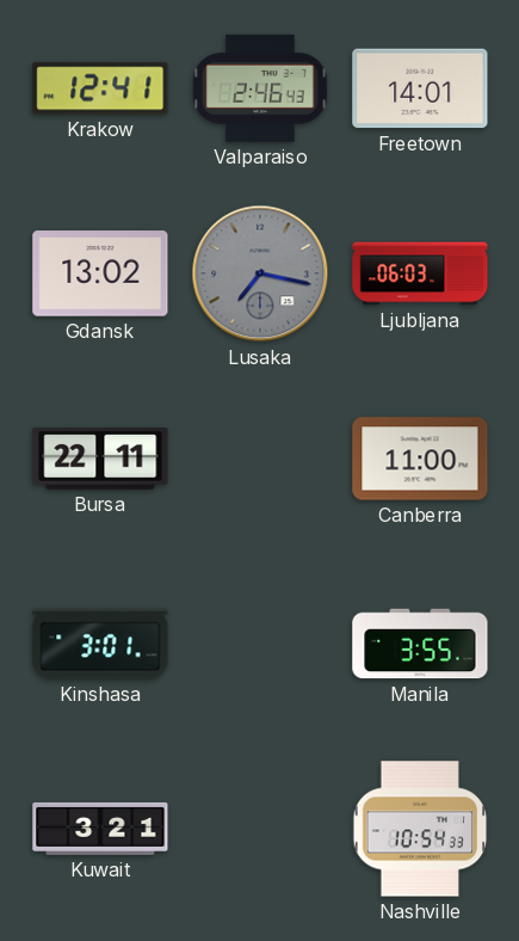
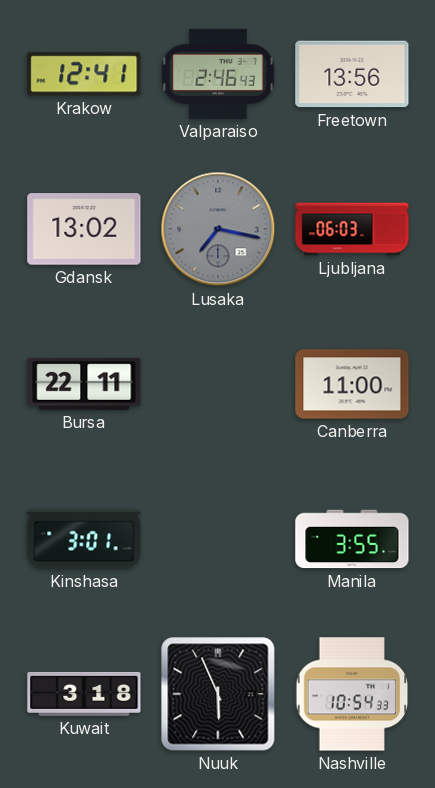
Freetown: 14:01 -> 13:56
Kuwait: 3:21 -> 3:18
Nuuk: none -> 5:56
